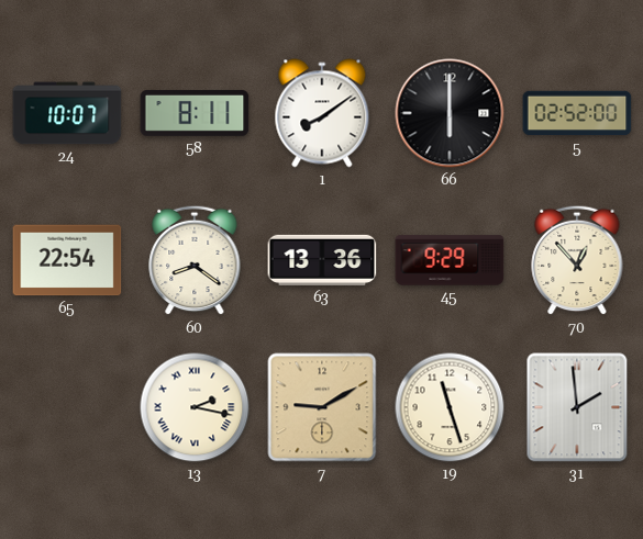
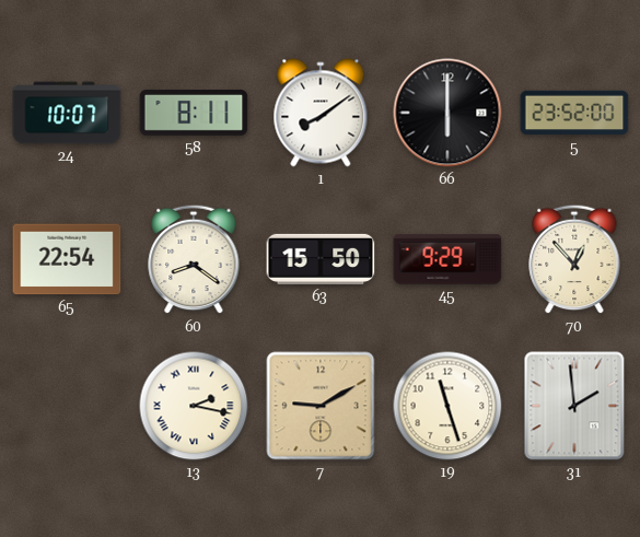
5: 02:52 -> 23:52
63: 13:36 -> 15:50
